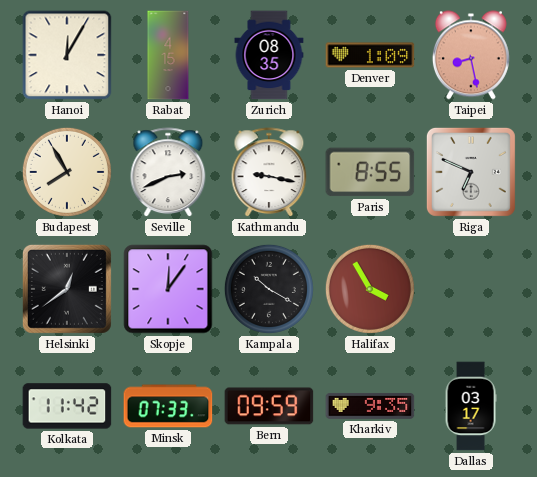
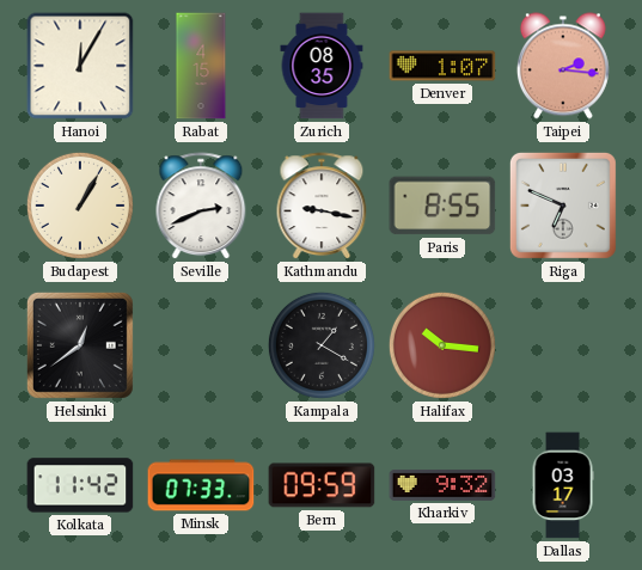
Denver: 1:09 -> 1:07
Taipei: 8:28 -> 2:16
Budapest: 7:55 -> 1:05
Skopje: 12:06 -> none
Kampala: 10:20 -> 1:20
Halifax: 3:55 -> 10:16
Kharkiv: 9:35 -> 9:32
